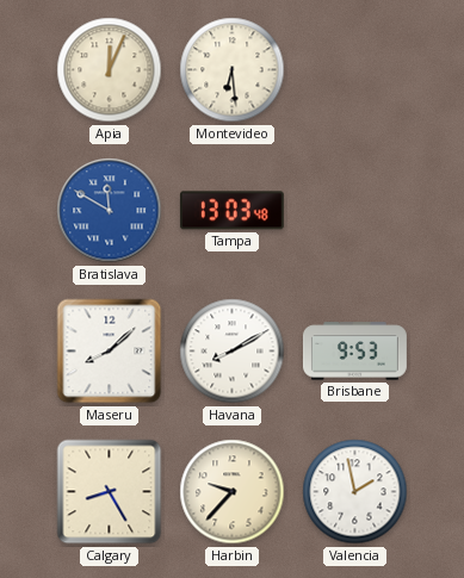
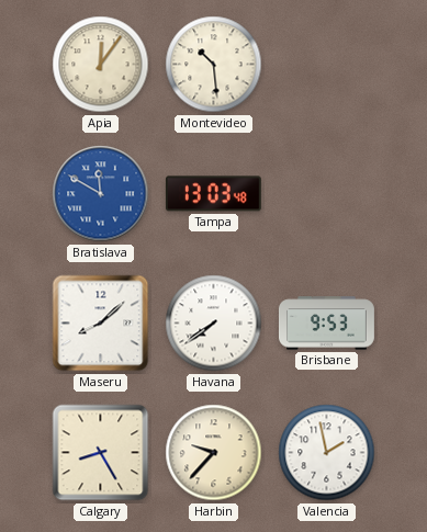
Apia: 12:04 -> 12:06
Montevideo: 6:29 -> 10:29
Havana: 8:10 -> 7:39
